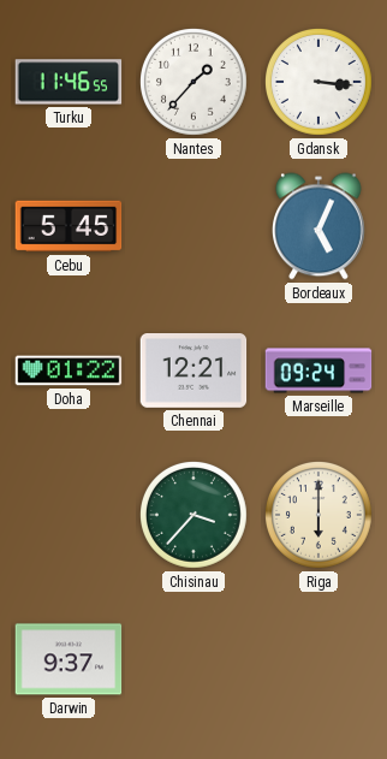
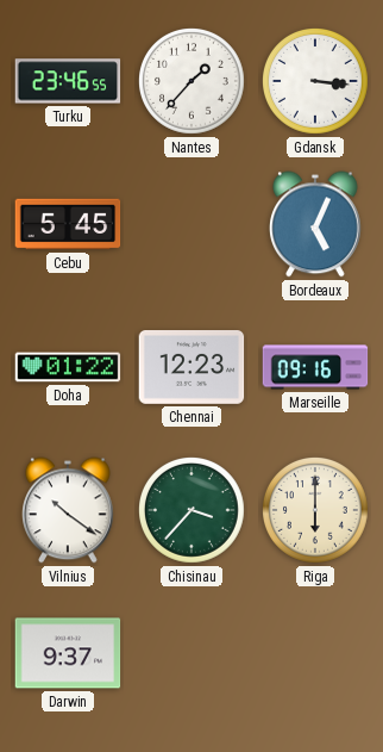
Turku: 11:46 -> 23:46
Chennai: 12:21 -> 12:23
Marseille: 09:24 -> 09:16
Vilnius: none -> 10:21
